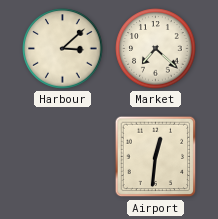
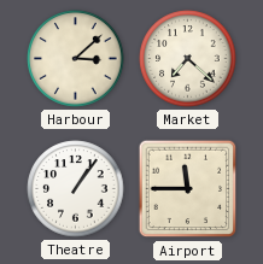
Theatre: none -> 1:06
Airport: 12:31 -> 11:45
